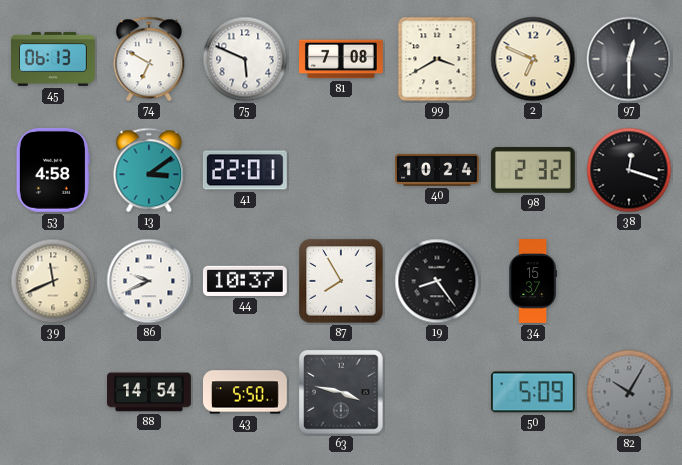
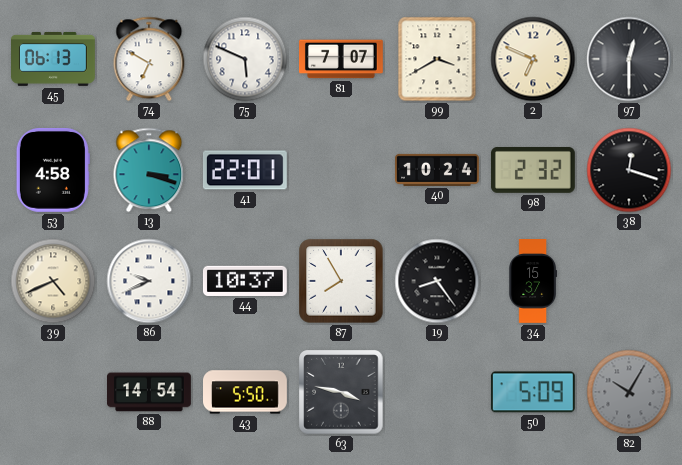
81: 7:08 -> 7:07
13: 3:09 -> 3:18
39: 11:41 -> 4:41
